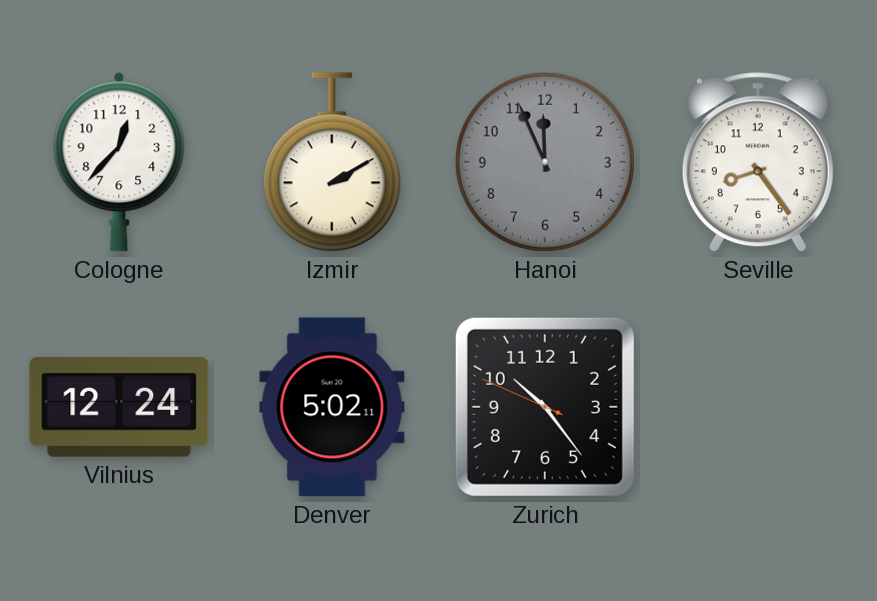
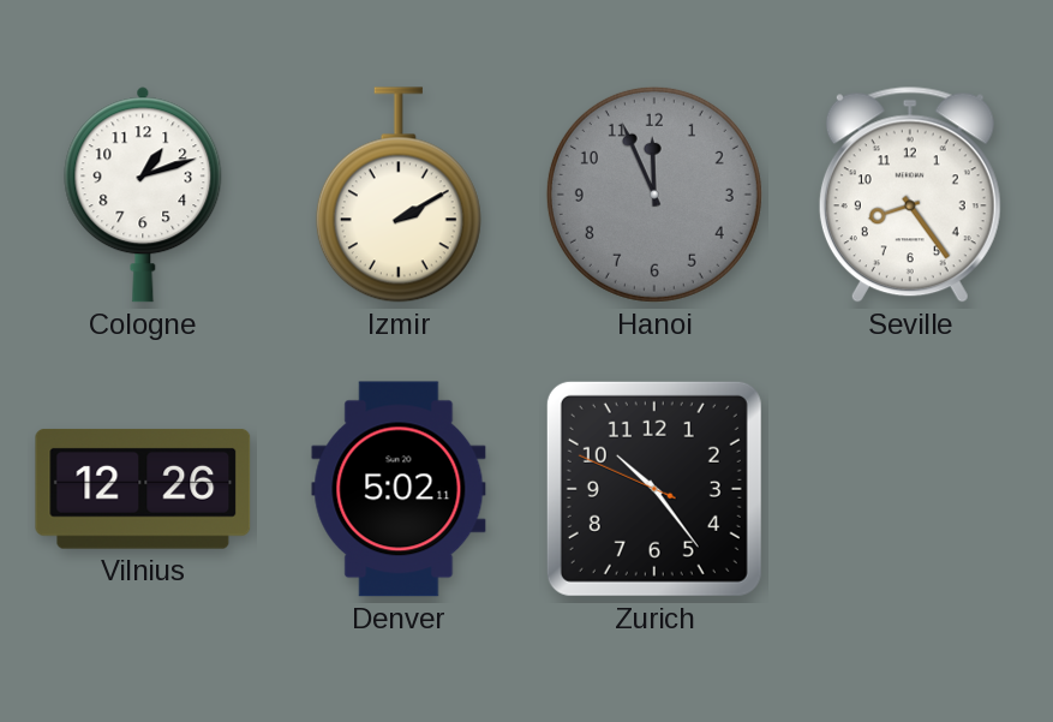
Cologne: 12:37 -> 1:12
Vilnius: 12:24 -> 12:26
